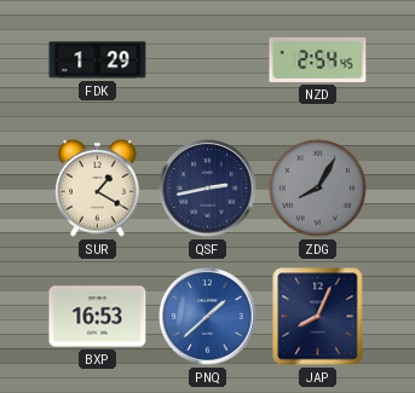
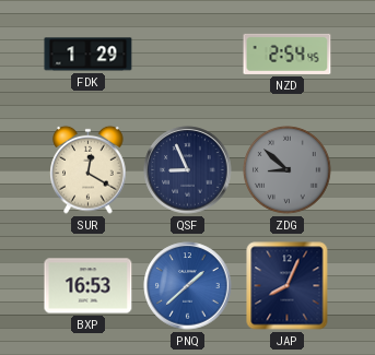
SUR: 1:20 -> 12:20
QSF: 2:43 -> 8:56
ZDG: 8:05 -> 8:52
